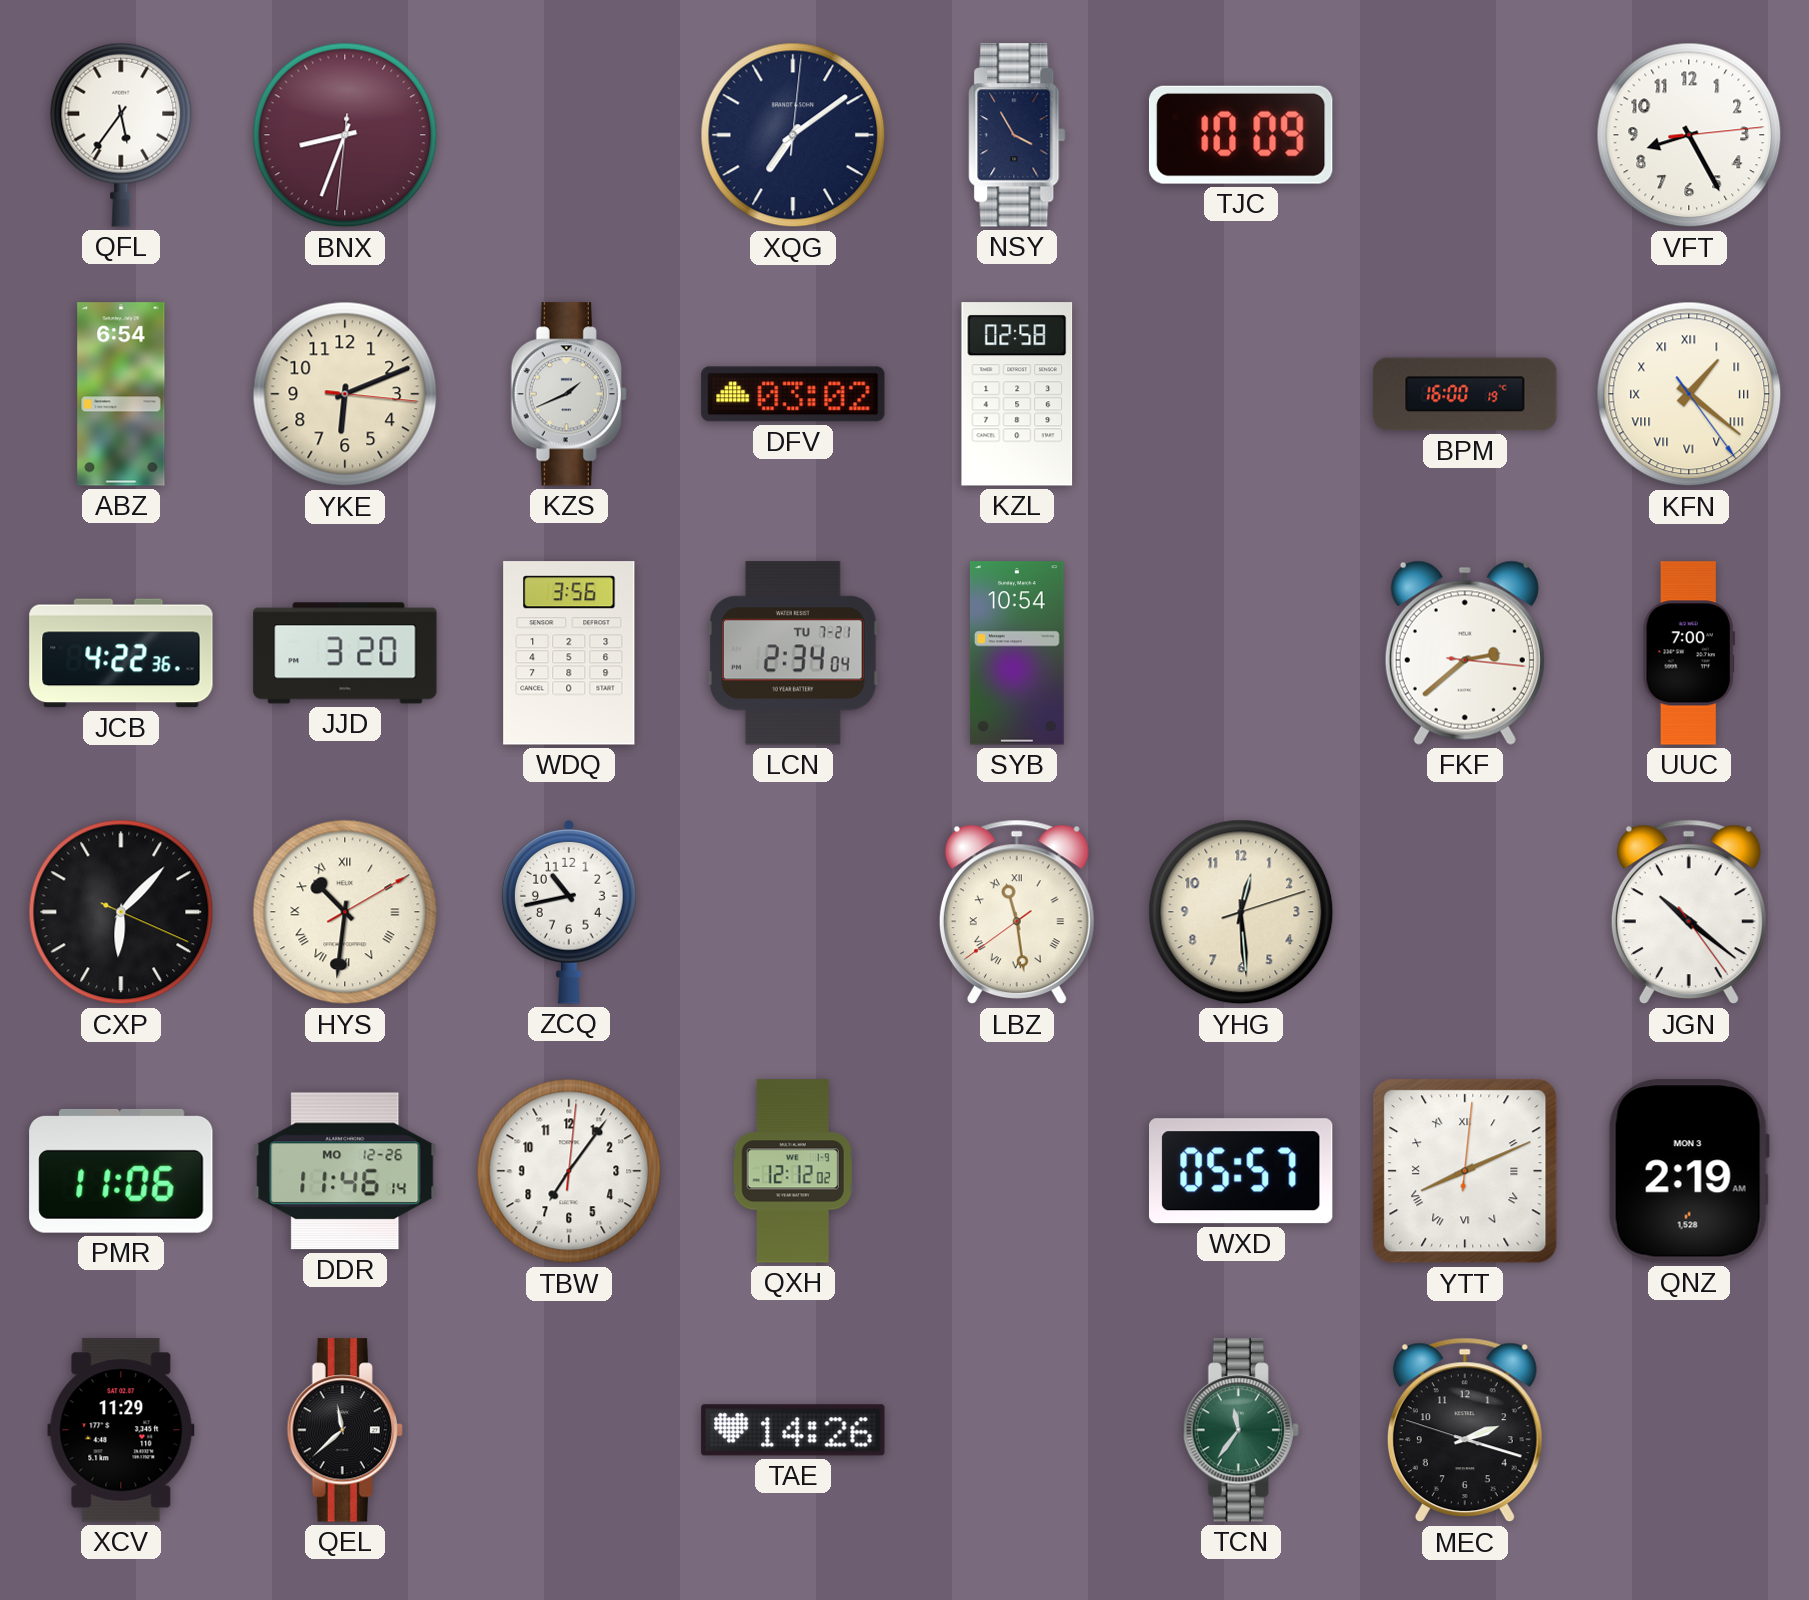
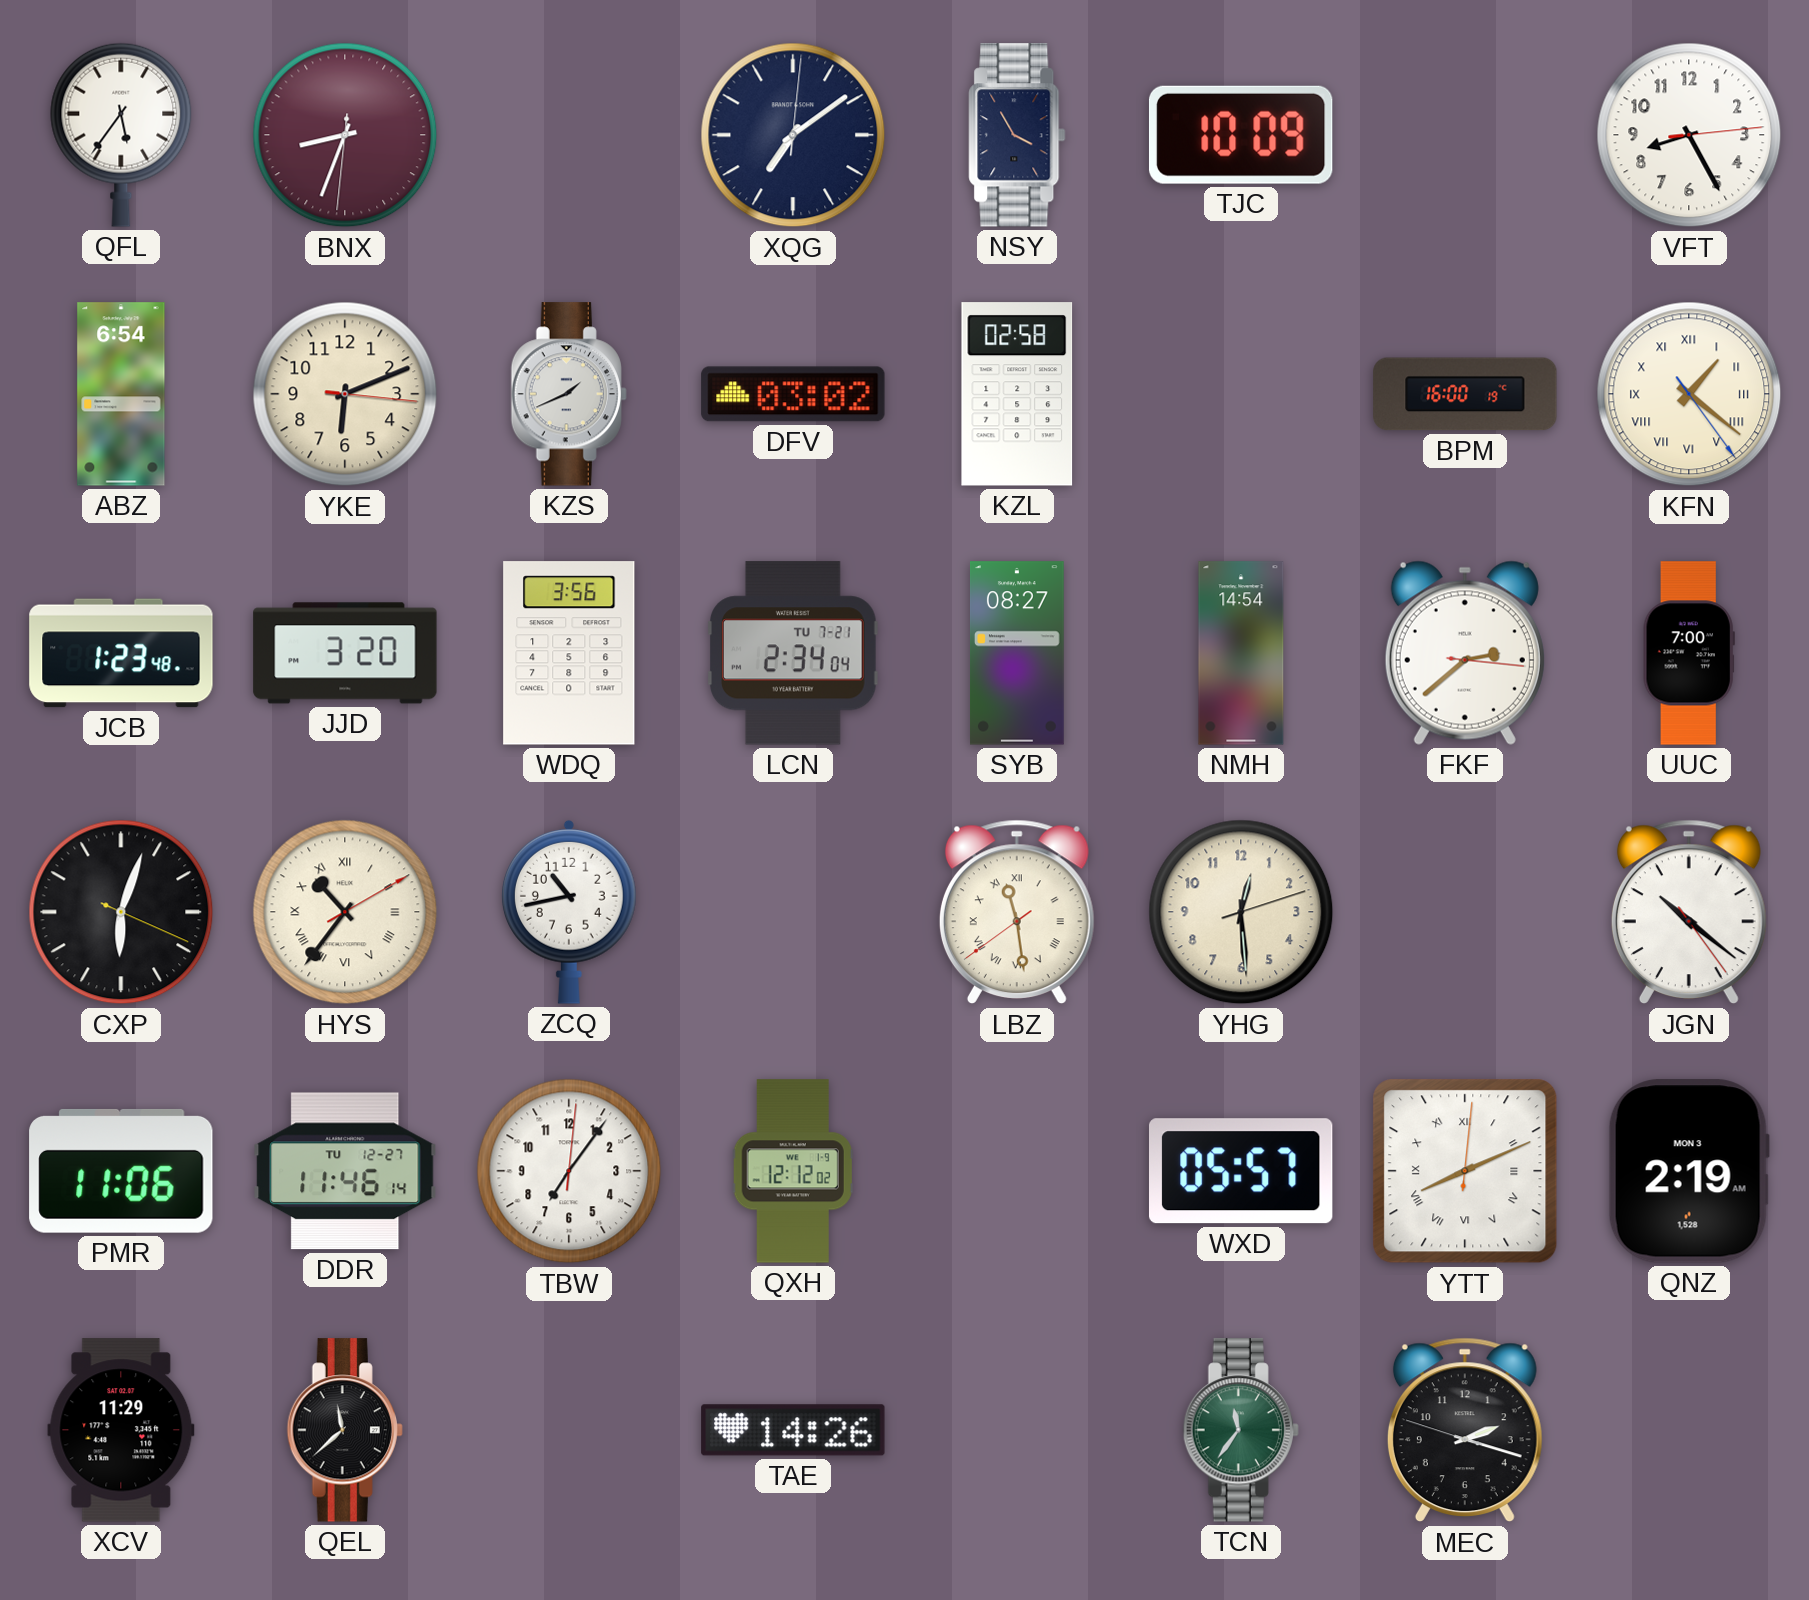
JCB: 4:22 -> 1:23
SYB: 10:54 -> 08:27
NMH: none -> 14:54
CXP: 6:07 -> 6:03
HYS: 10:31 -> 10:36
DDR date: MO 12-26 -> TU 12-27
